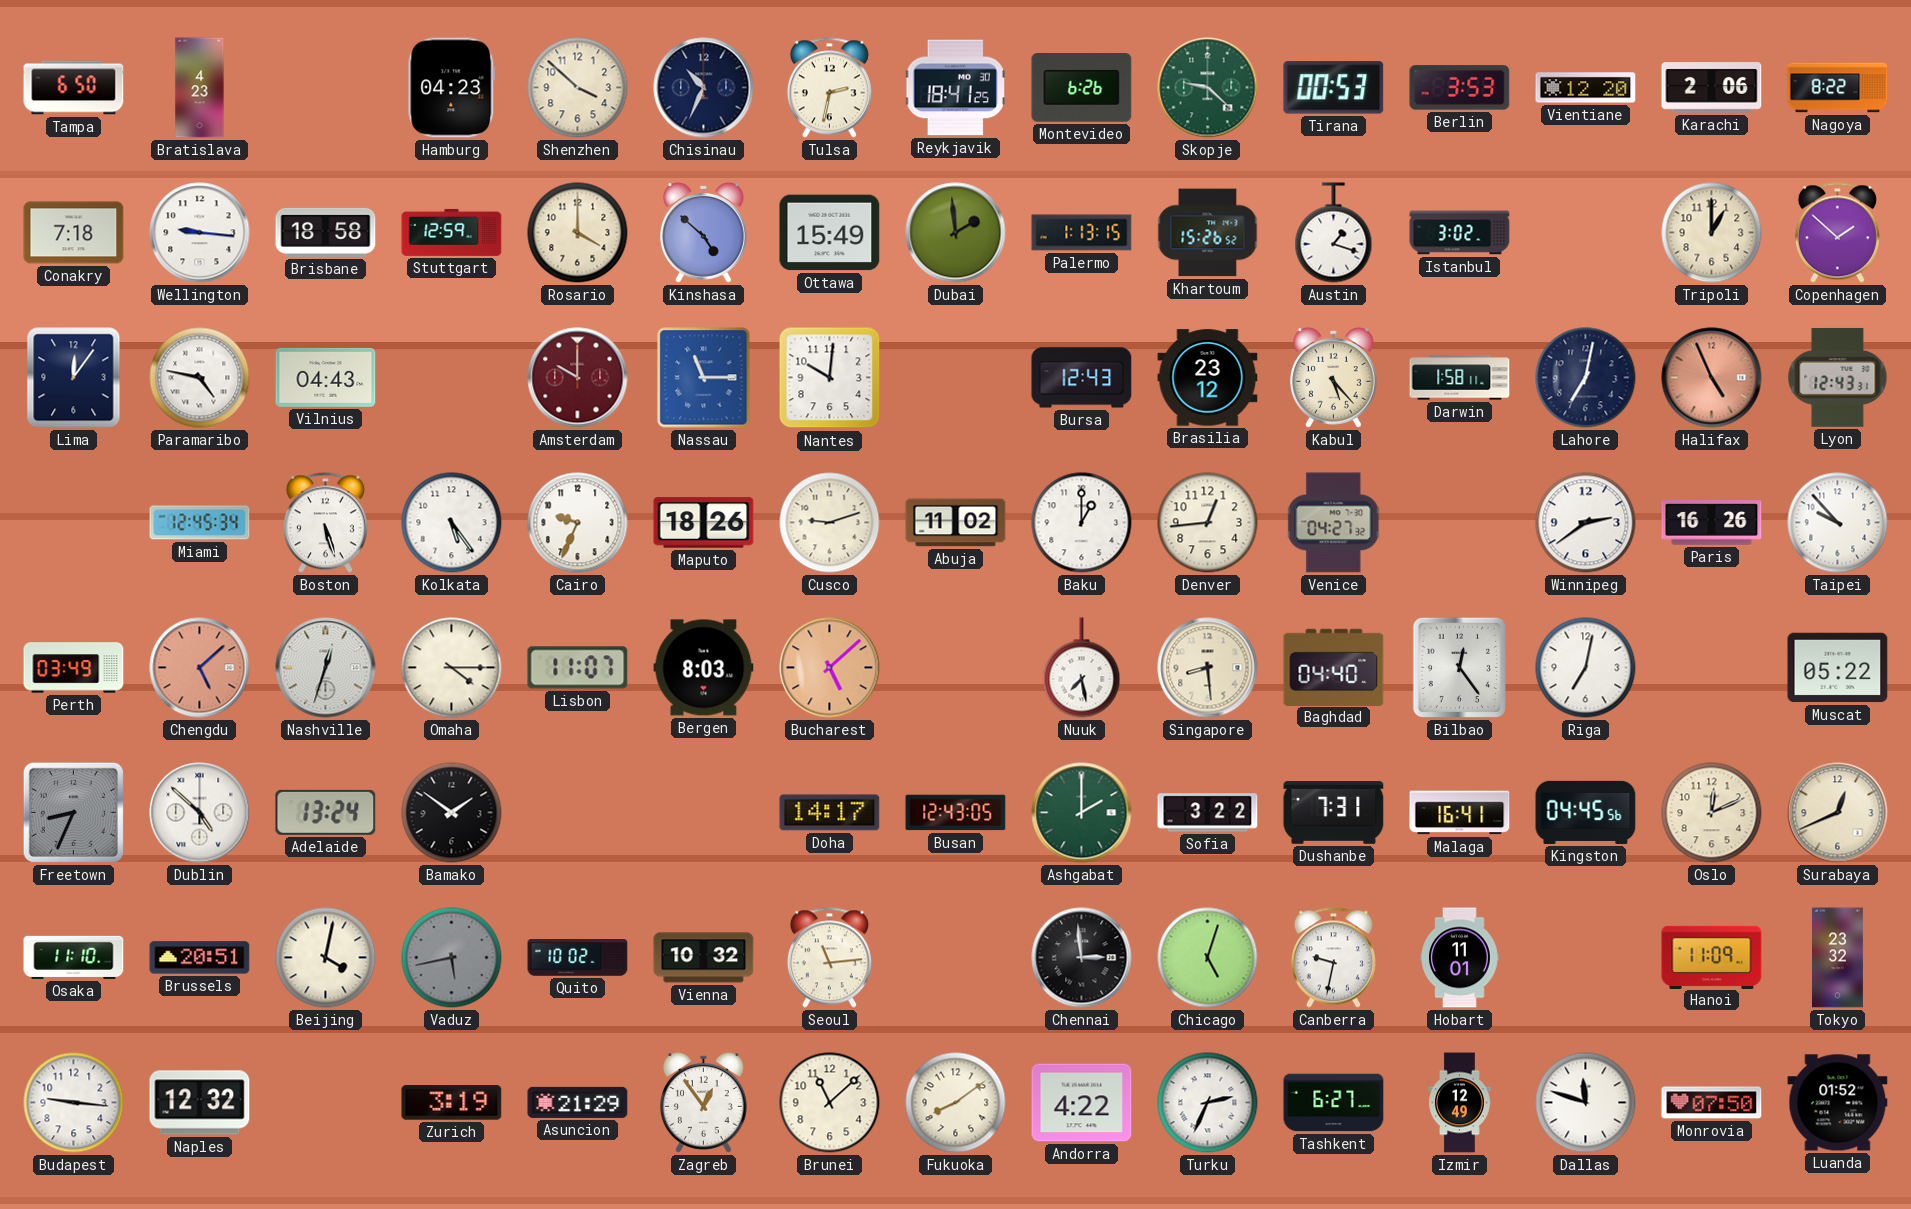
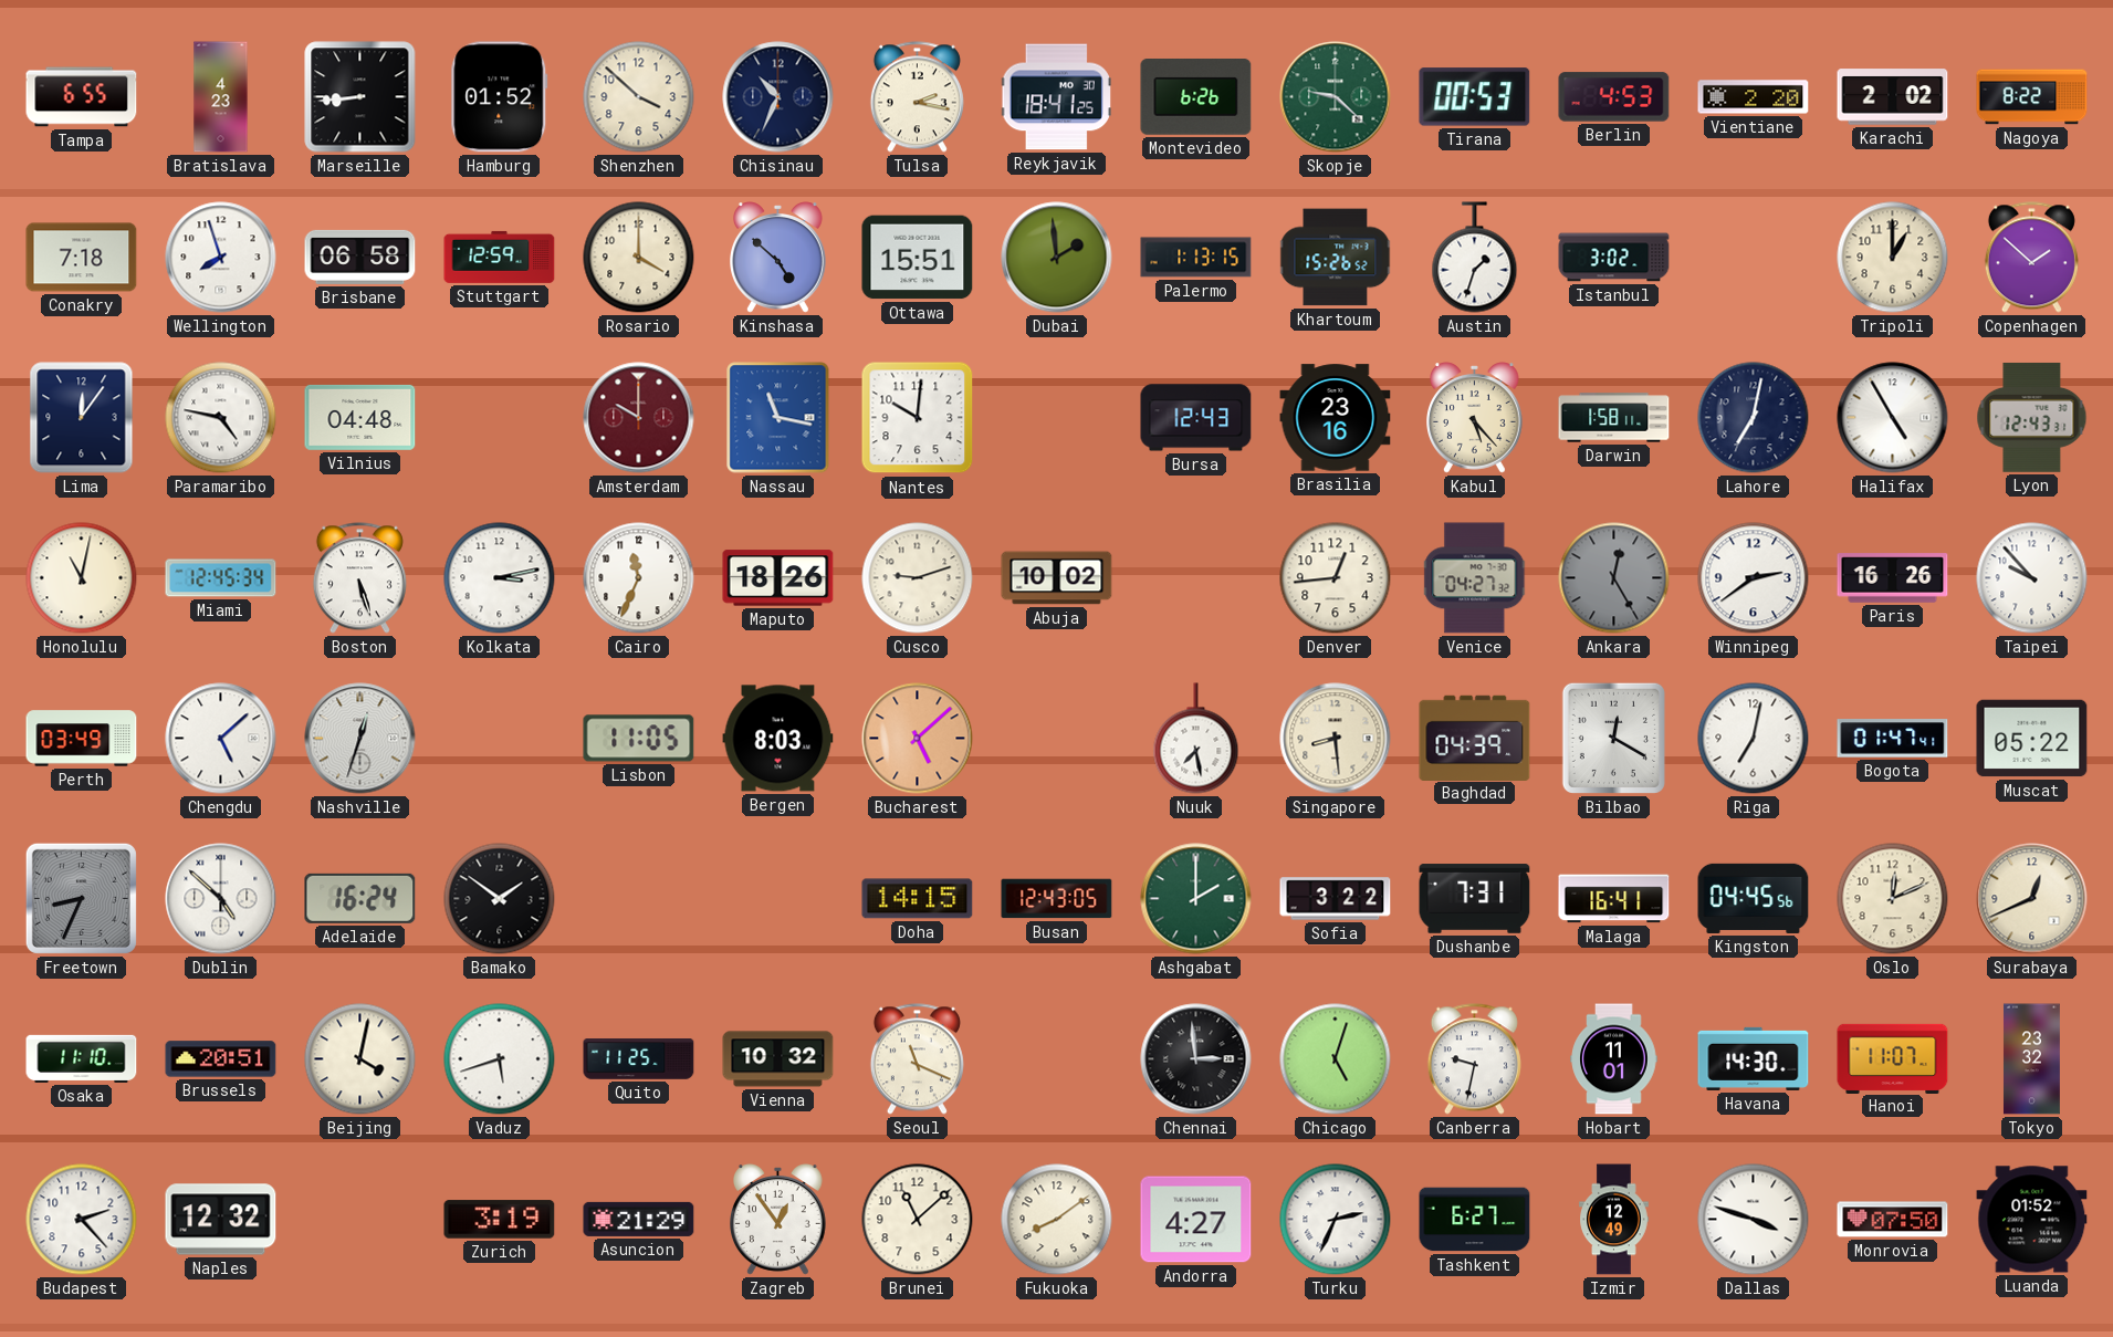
Tampa: 6:50 -> 6:55
Marseille: none -> 8:44
Hamburg: 04:23 -> 01:52
Tulsa: 2:32 -> 2:17
Berlin: 3:53 -> 4:53
Vientiane: 12:20 -> 2:20
Karachi: 2:06 -> 2:02
Wellington: 9:16 -> 7:57
Brisbane: 18:58 -> 06:58
Ottawa: 15:49 -> 15:51
Austin: 1:18 -> 1:33
Vilnius: 04:43 -> 04:48
Nassau: 11:15 -> 11:17
Brasilia: 23:12 -> 23:16
Halifax: 4:56 -> 4:55
Halifax dial: salmon -> white
Honolulu: none -> 11:02
Kolkata: 5:24 -> 3:13
Cairo: 9:34 -> 11:34
Abuja: 11:02 -> 10:02
Baku: 1:00 -> none
Ankara: none -> 12:25
Chengdu dial: salmon -> white
Omaha: 4:15 -> none
Lisbon: 11:07 -> 11:05
Baghdad: 04:40 -> 04:39
Bilbao: 12:24 -> 12:20
Bogota: none -> 01:47
Adelaide: 13:24 -> 16:24
Doha: 14:17 -> 14:15
Vaduz: 5:43 -> 5:42
Vaduz dial: grey -> white
Quito: 10:02 -> 11:25
Seoul: 11:14 -> 11:19
Havana: none -> 14:30
Hanoi: 11:09 -> 11:07
Budapest: 9:16 -> 2:23
Andorra: 4:22 -> 4:27
Dallas: 11:48 -> 3:48
